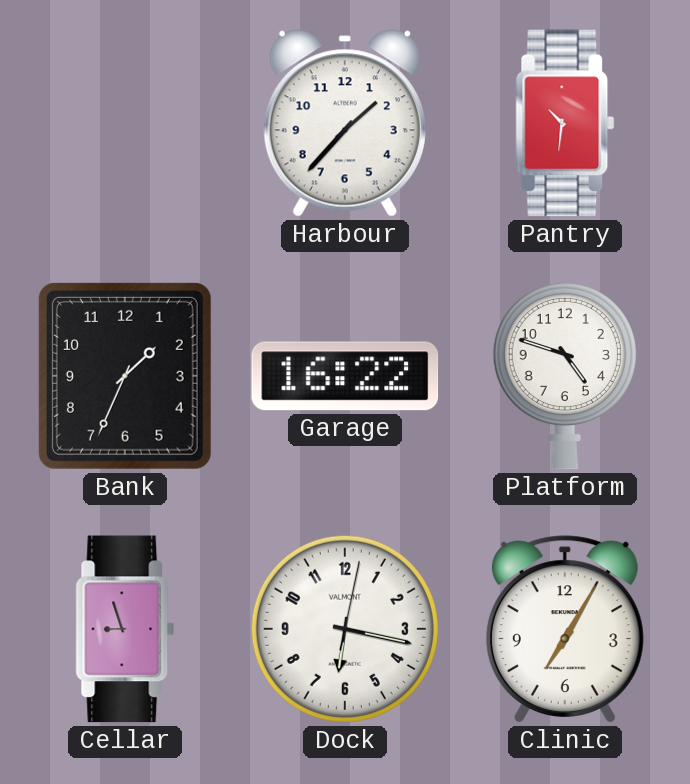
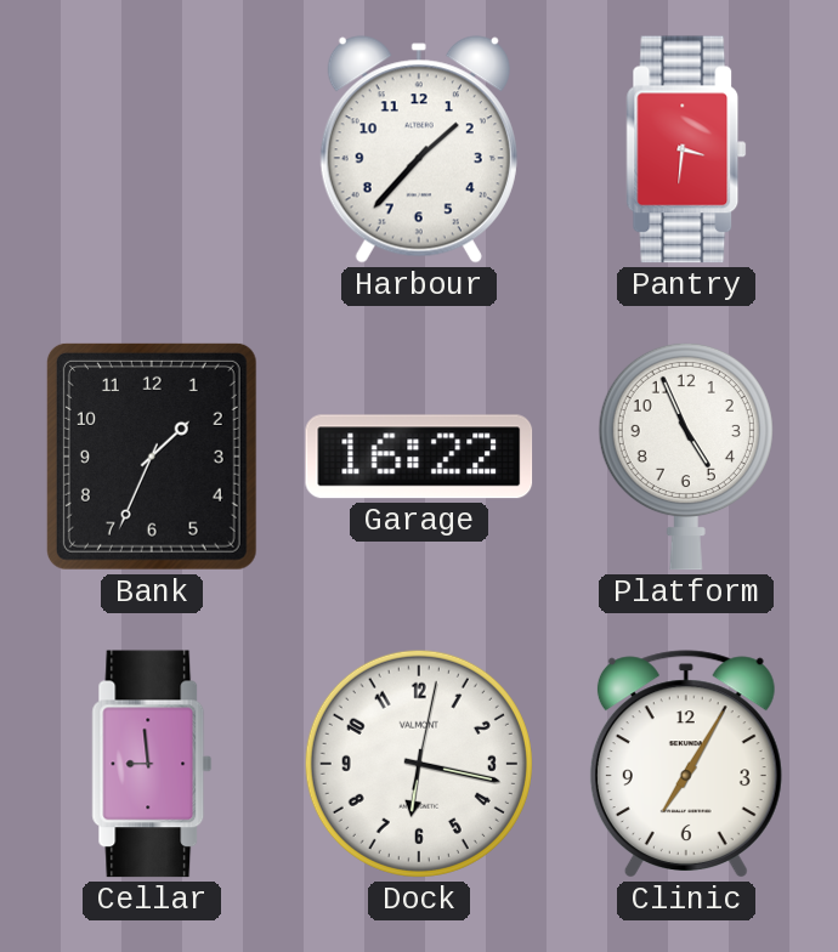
Pantry: 10:31 -> 3:31
Platform: 4:48 -> 4:56
Cellar: 8:57 -> 8:59
